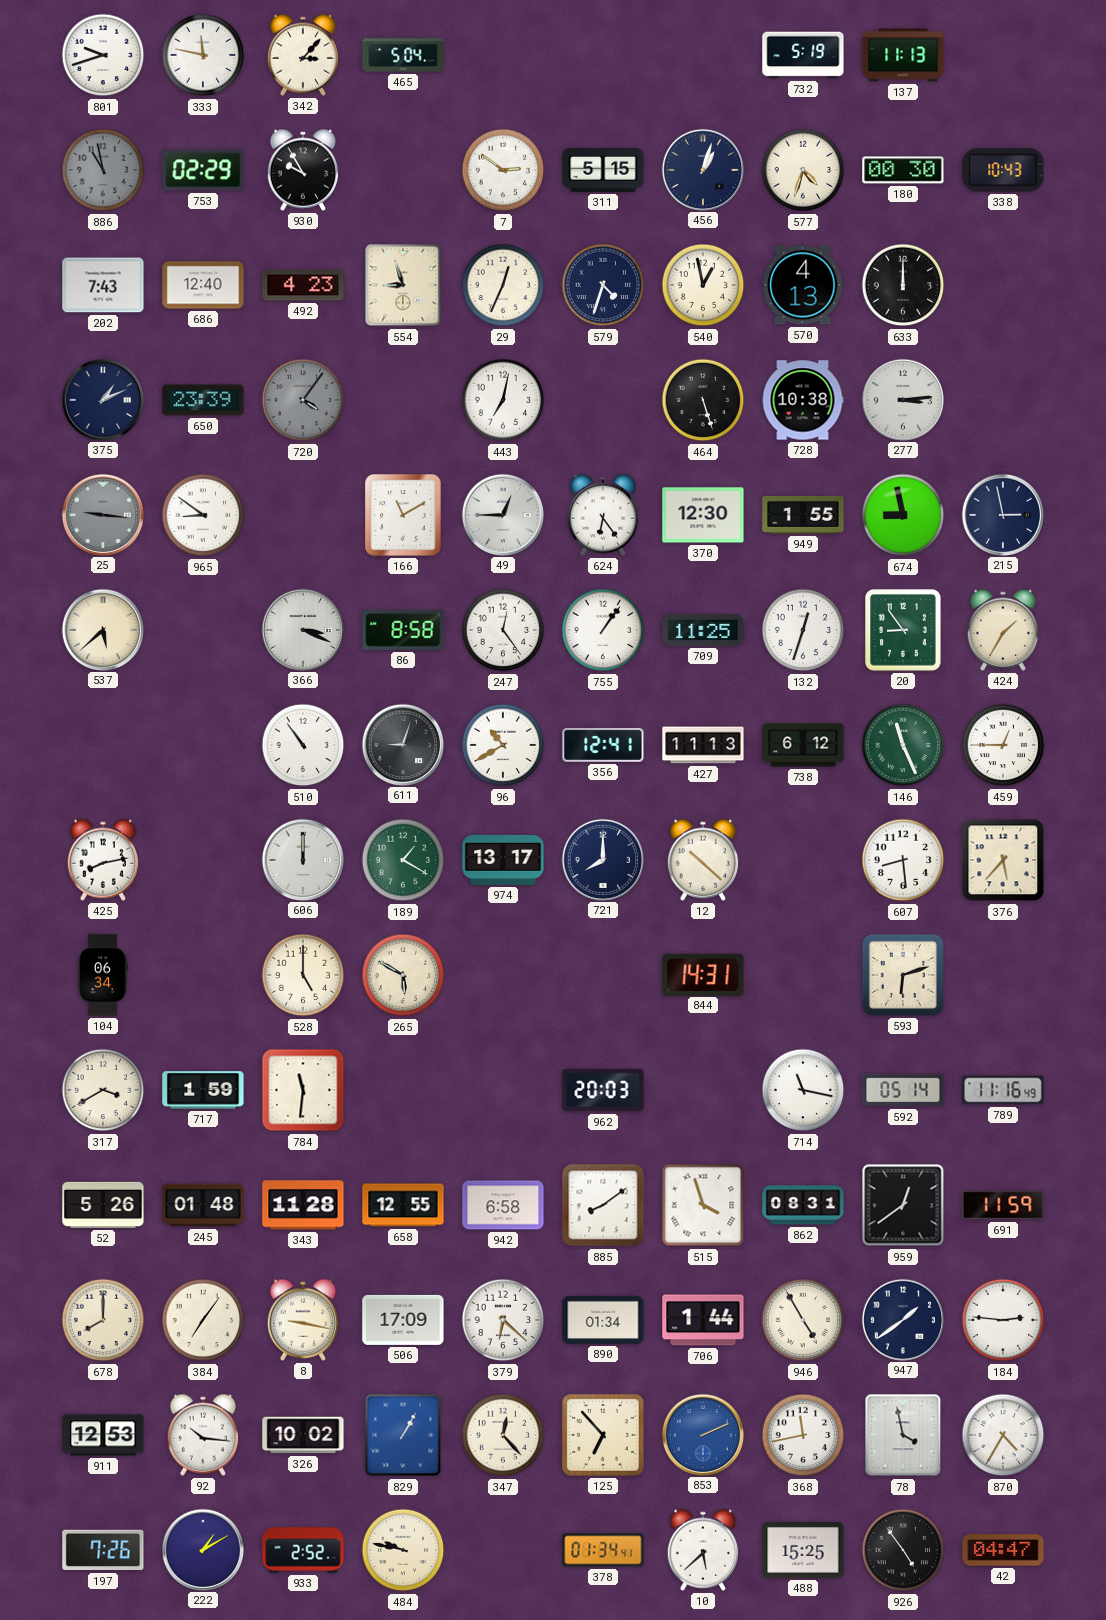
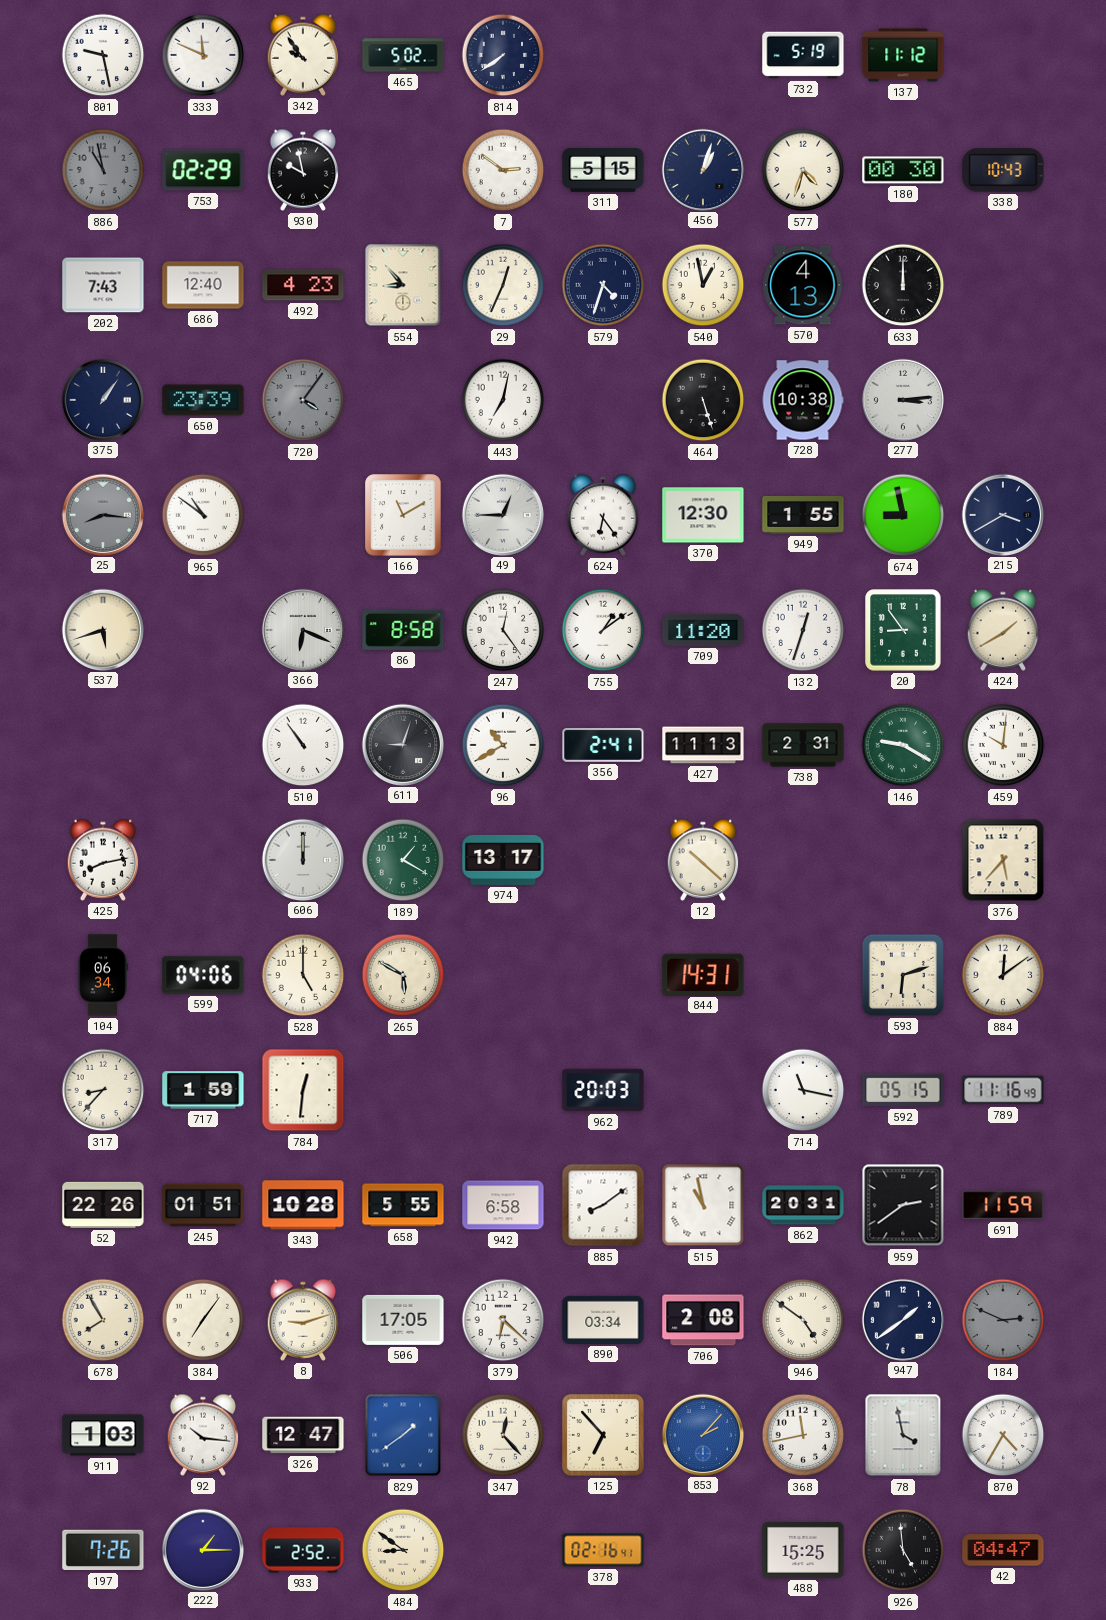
801: 9:42 -> 9:28
333: 11:47 -> 11:49
342: 3:07 -> 9:54
465: 5:04 -> 5:02
814: none -> 7:39
137: 11:13 -> 11:12
930: 9:55 -> 9:58
554: 8:57 -> 8:53
375: 1:11 -> 1:06
25: 9:16 -> 8:16
965: 8:51 -> 10:51
215: 2:58 -> 3:40
537: 5:38 -> 5:42
366: 3:19 -> 6:19
755: 1:06 -> 1:09
709: 11:25 -> 11:20
424: 1:35 -> 1:40
356: 12:41 -> 2:41
738: 6:12 -> 2:31
146: 11:26 -> 9:20
459: 12:45 -> 10:01
721: 8:00 -> none
607: 8:29 -> none
599: none -> 04:06
884: none -> 12:09
317: 3:40 -> 8:37
784: 11:31 -> 12:31
592: 05:14 -> 05:15
52: 5:26 -> 22:26
245: 01:48 -> 01:51
343: 11:28 -> 10:28
658: 12:55 -> 5:55
515: 3:57 -> 10:58
862: 08:31 -> 20:31
959: 12:39 -> 2:39
678: 8:00 -> 7:55
8: 9:17 -> 9:12
506: 17:09 -> 17:05
890: 01:34 -> 03:34
706: 1:44 -> 2:08
946: 4:55 -> 4:51
184: 2:46 -> 2:49
184 dial: white -> grey
911: 12:53 -> 1:03
326: 10:02 -> 12:47
829: 1:05 -> 1:39
853: 2:11 -> 2:07
222: 1:10 -> 1:15
484: 9:47 -> 8:51
378: 01:34 -> 02:16
10: 5:38 -> none
926: 4:54 -> 4:59
